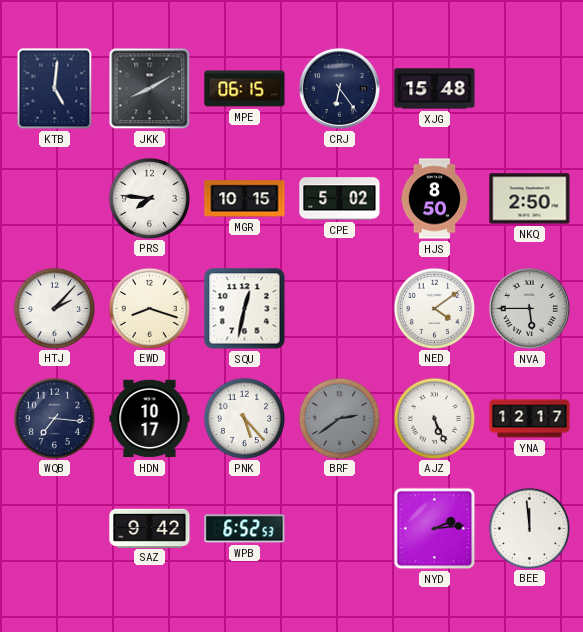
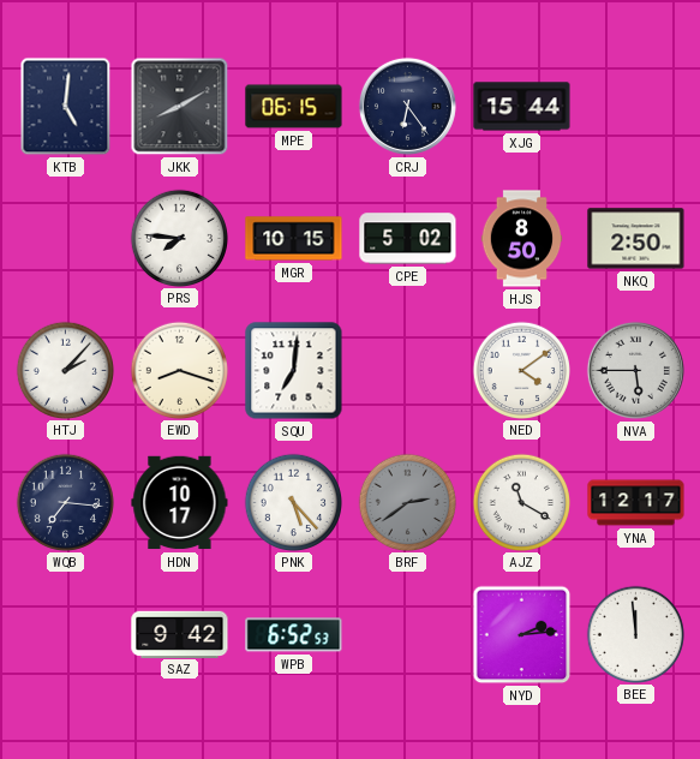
XJG: 15:48 -> 15:44
SQU: 12:32 -> 7:01
AJZ: 5:26 -> 11:20
